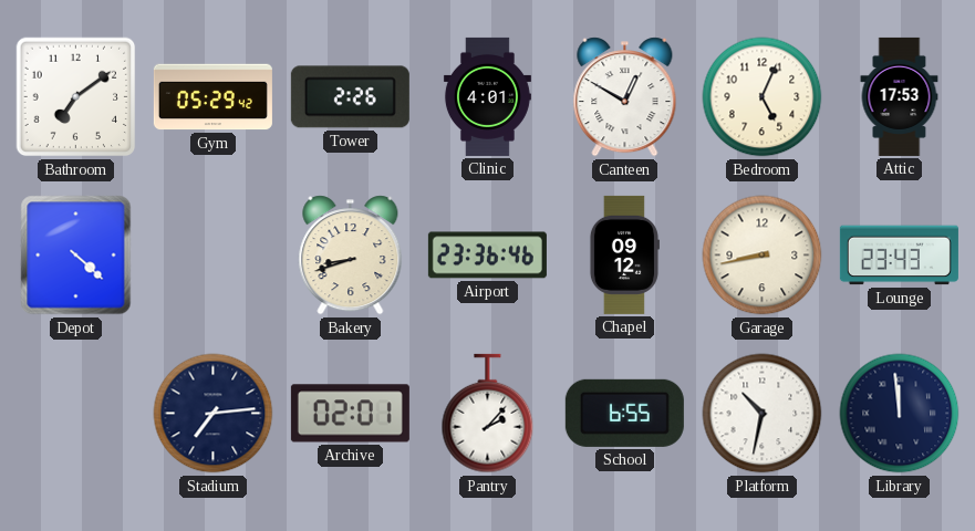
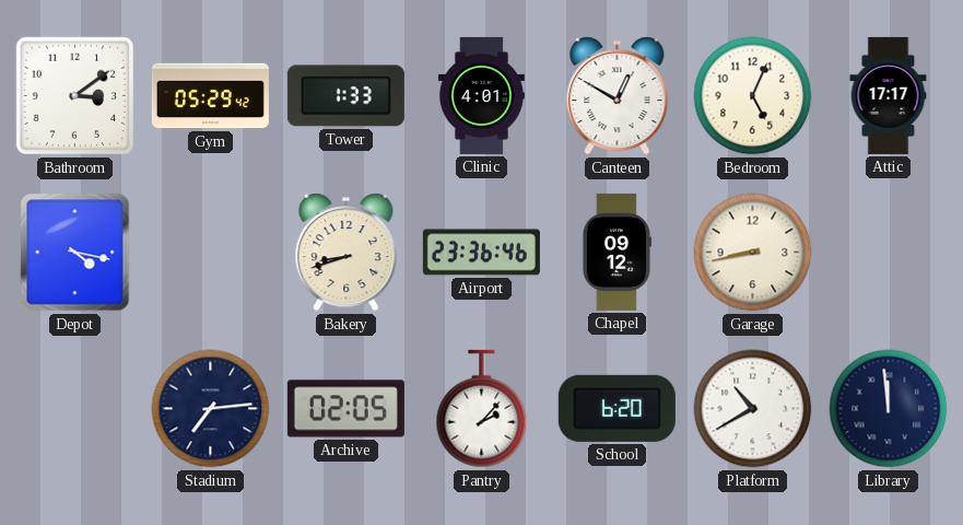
Bathroom: 7:09 -> 3:09
Tower: 2:26 -> 1:33
Attic: 17:53 -> 17:17
Depot: 4:22 -> 4:17
Lounge: 23:43 -> none
Archive: 02:01 -> 02:05
School: 6:55 -> 6:20
Platform: 10:32 -> 10:40
